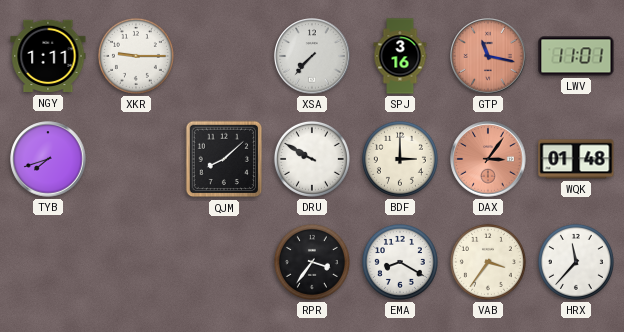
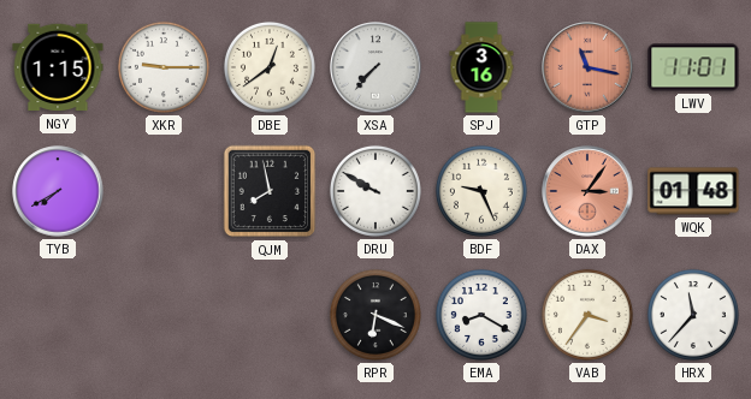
NGY: 1:11 -> 1:15
DBE: none -> 12:39
TYB: 7:42 -> 7:40
QJM: 8:08 -> 7:58
BDF: 3:00 -> 9:26
RPR: 3:36 -> 6:19
